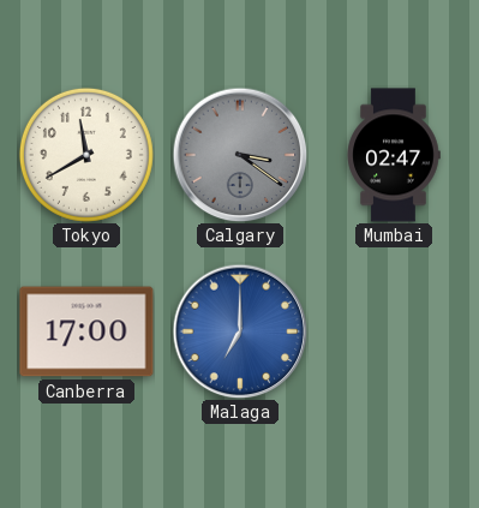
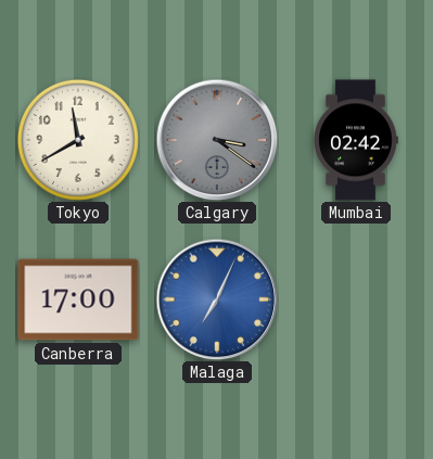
Mumbai: 02:47 -> 02:42
Malaga: 7:00 -> 7:04
